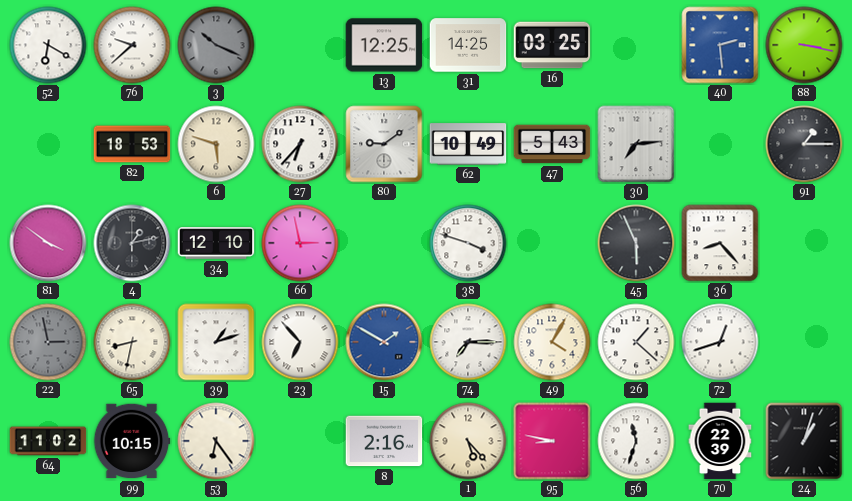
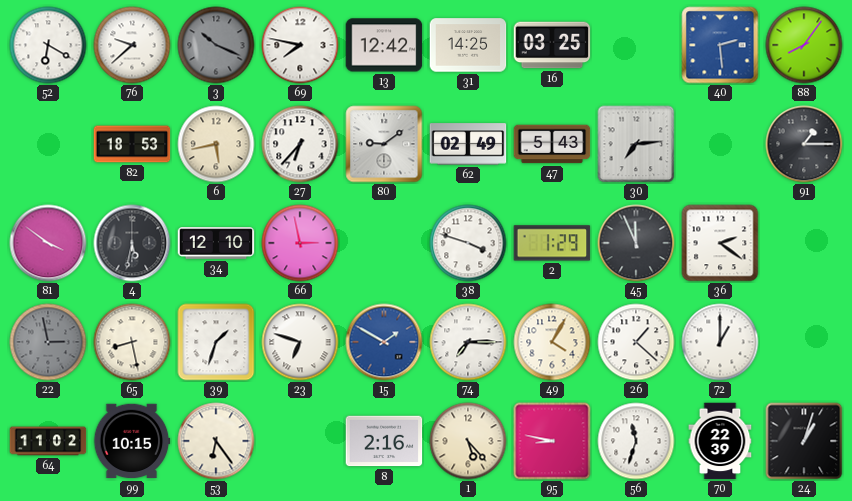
69: none -> 7:47
13: 12:25 -> 12:42
88: 3:17 -> 8:06
6: 5:48 -> 5:43
62: 10:49 -> 02:49
4: 1:13 -> 5:32
2: none -> 1:29
45: 5:56 -> 11:56
36: 8:23 -> 2:21
65: 8:32 -> 8:28
39: 1:12 -> 1:33
23: 6:53 -> 6:48
72: 12:42 -> 1:00
